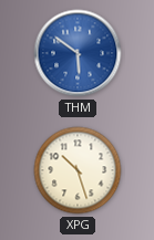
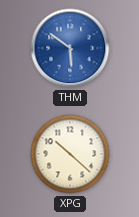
XPG: 10:27 -> 10:22
